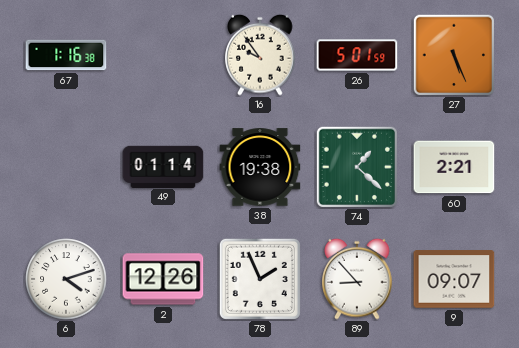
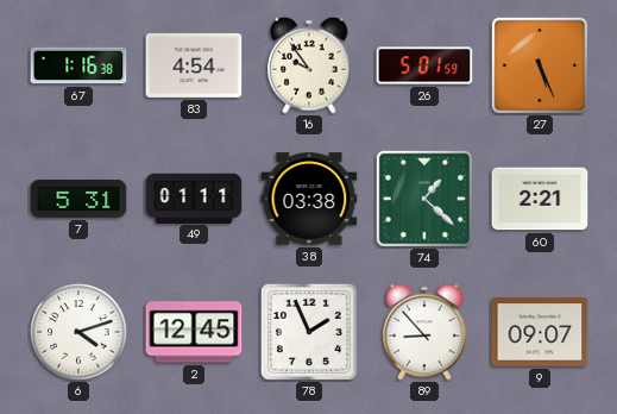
83: none -> 4:54
7: none -> 5:31
49: 01:14 -> 01:11
38: 19:38 -> 03:38
2: 12:26 -> 12:45
